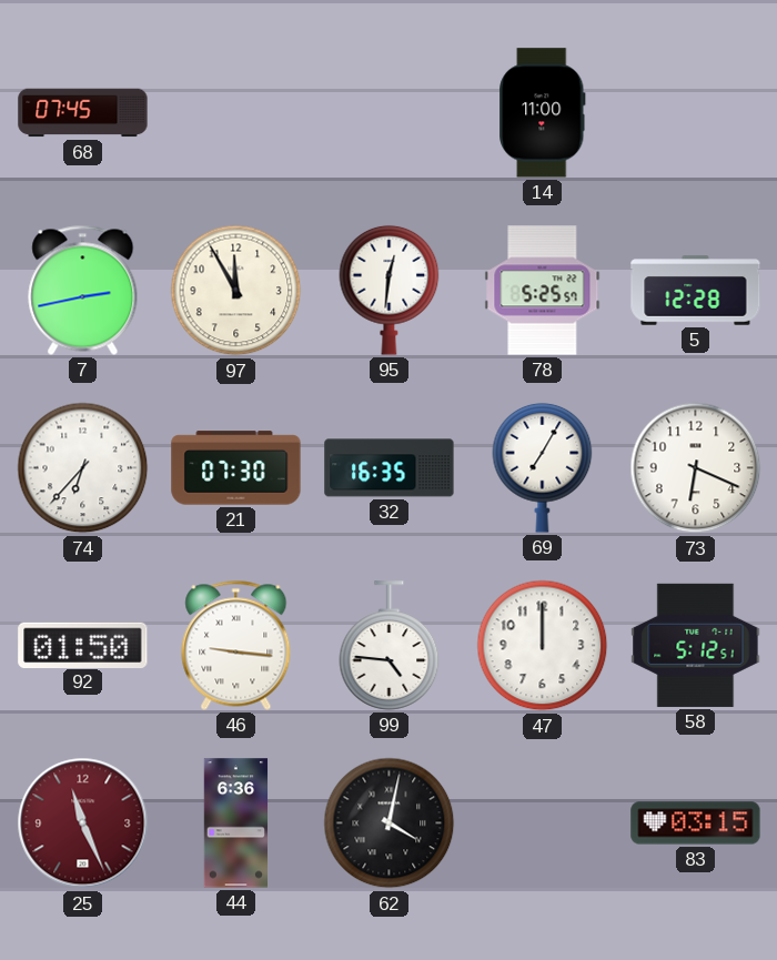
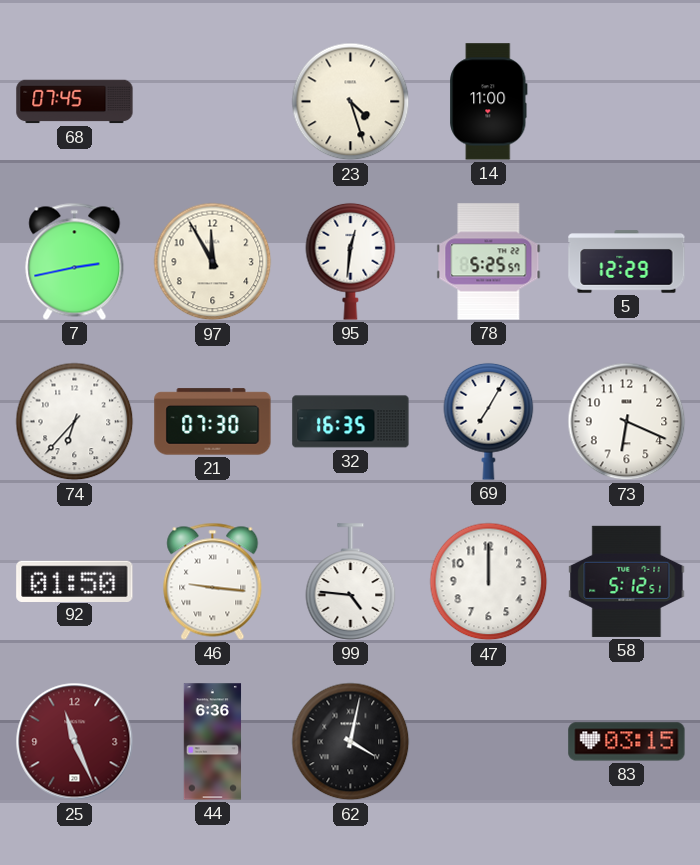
23: none -> 4:27
5: 12:28 -> 12:29
